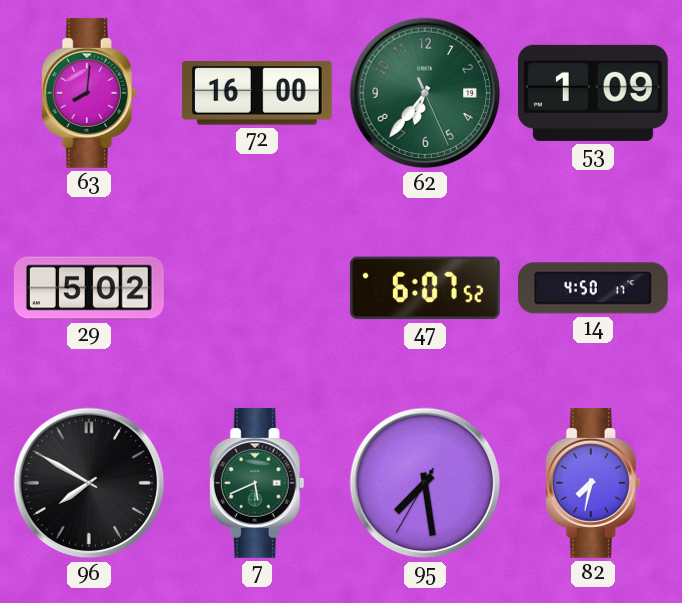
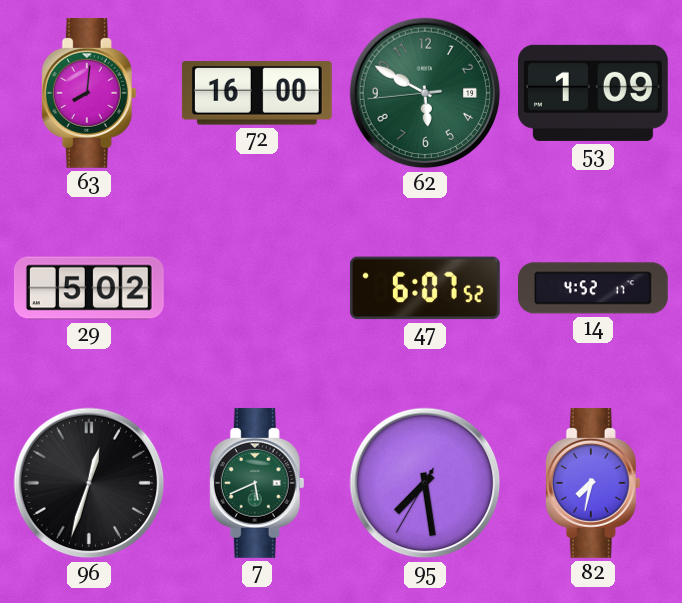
62: 6:36 -> 5:49
14: 4:50 -> 4:52
96: 7:50 -> 12:33
